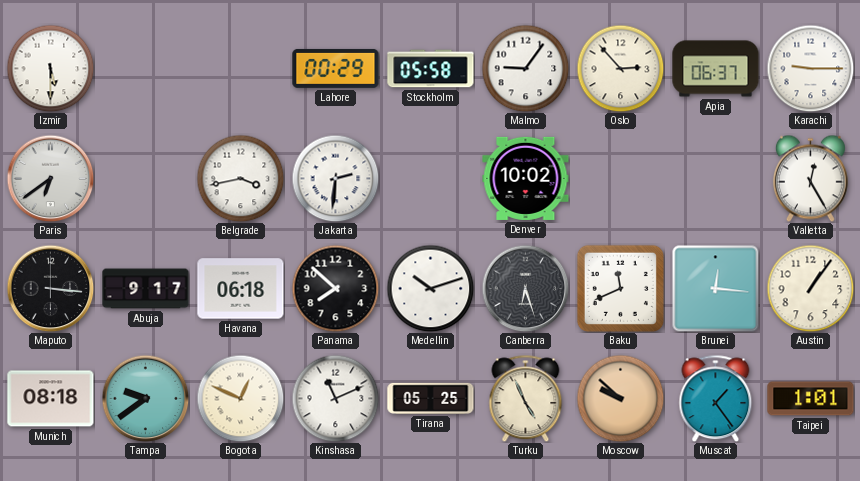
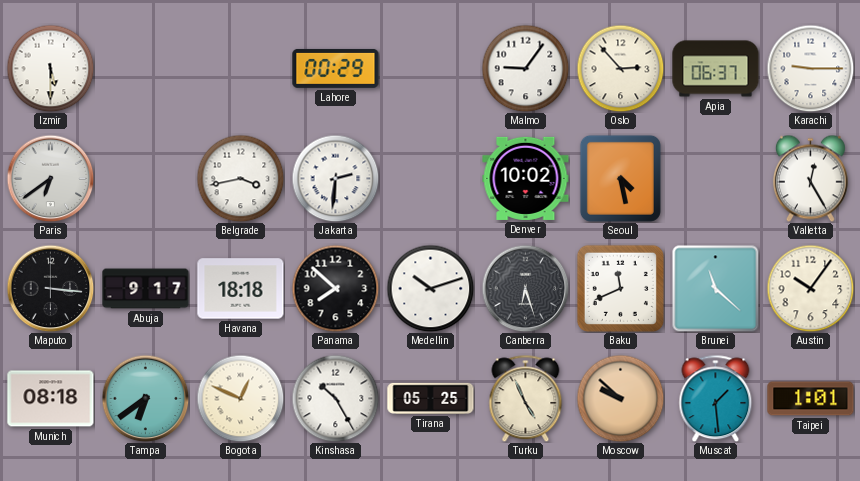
Stockholm: 05:58 -> none
Seoul: none -> 4:28
Havana: 06:18 -> 18:18
Brunei: 12:16 -> 11:22
Austin: 1:06 -> 10:06
Tampa: 9:39 -> 6:39
Kinshasa: 11:11 -> 10:25
Muscat: 1:24 -> 1:29
